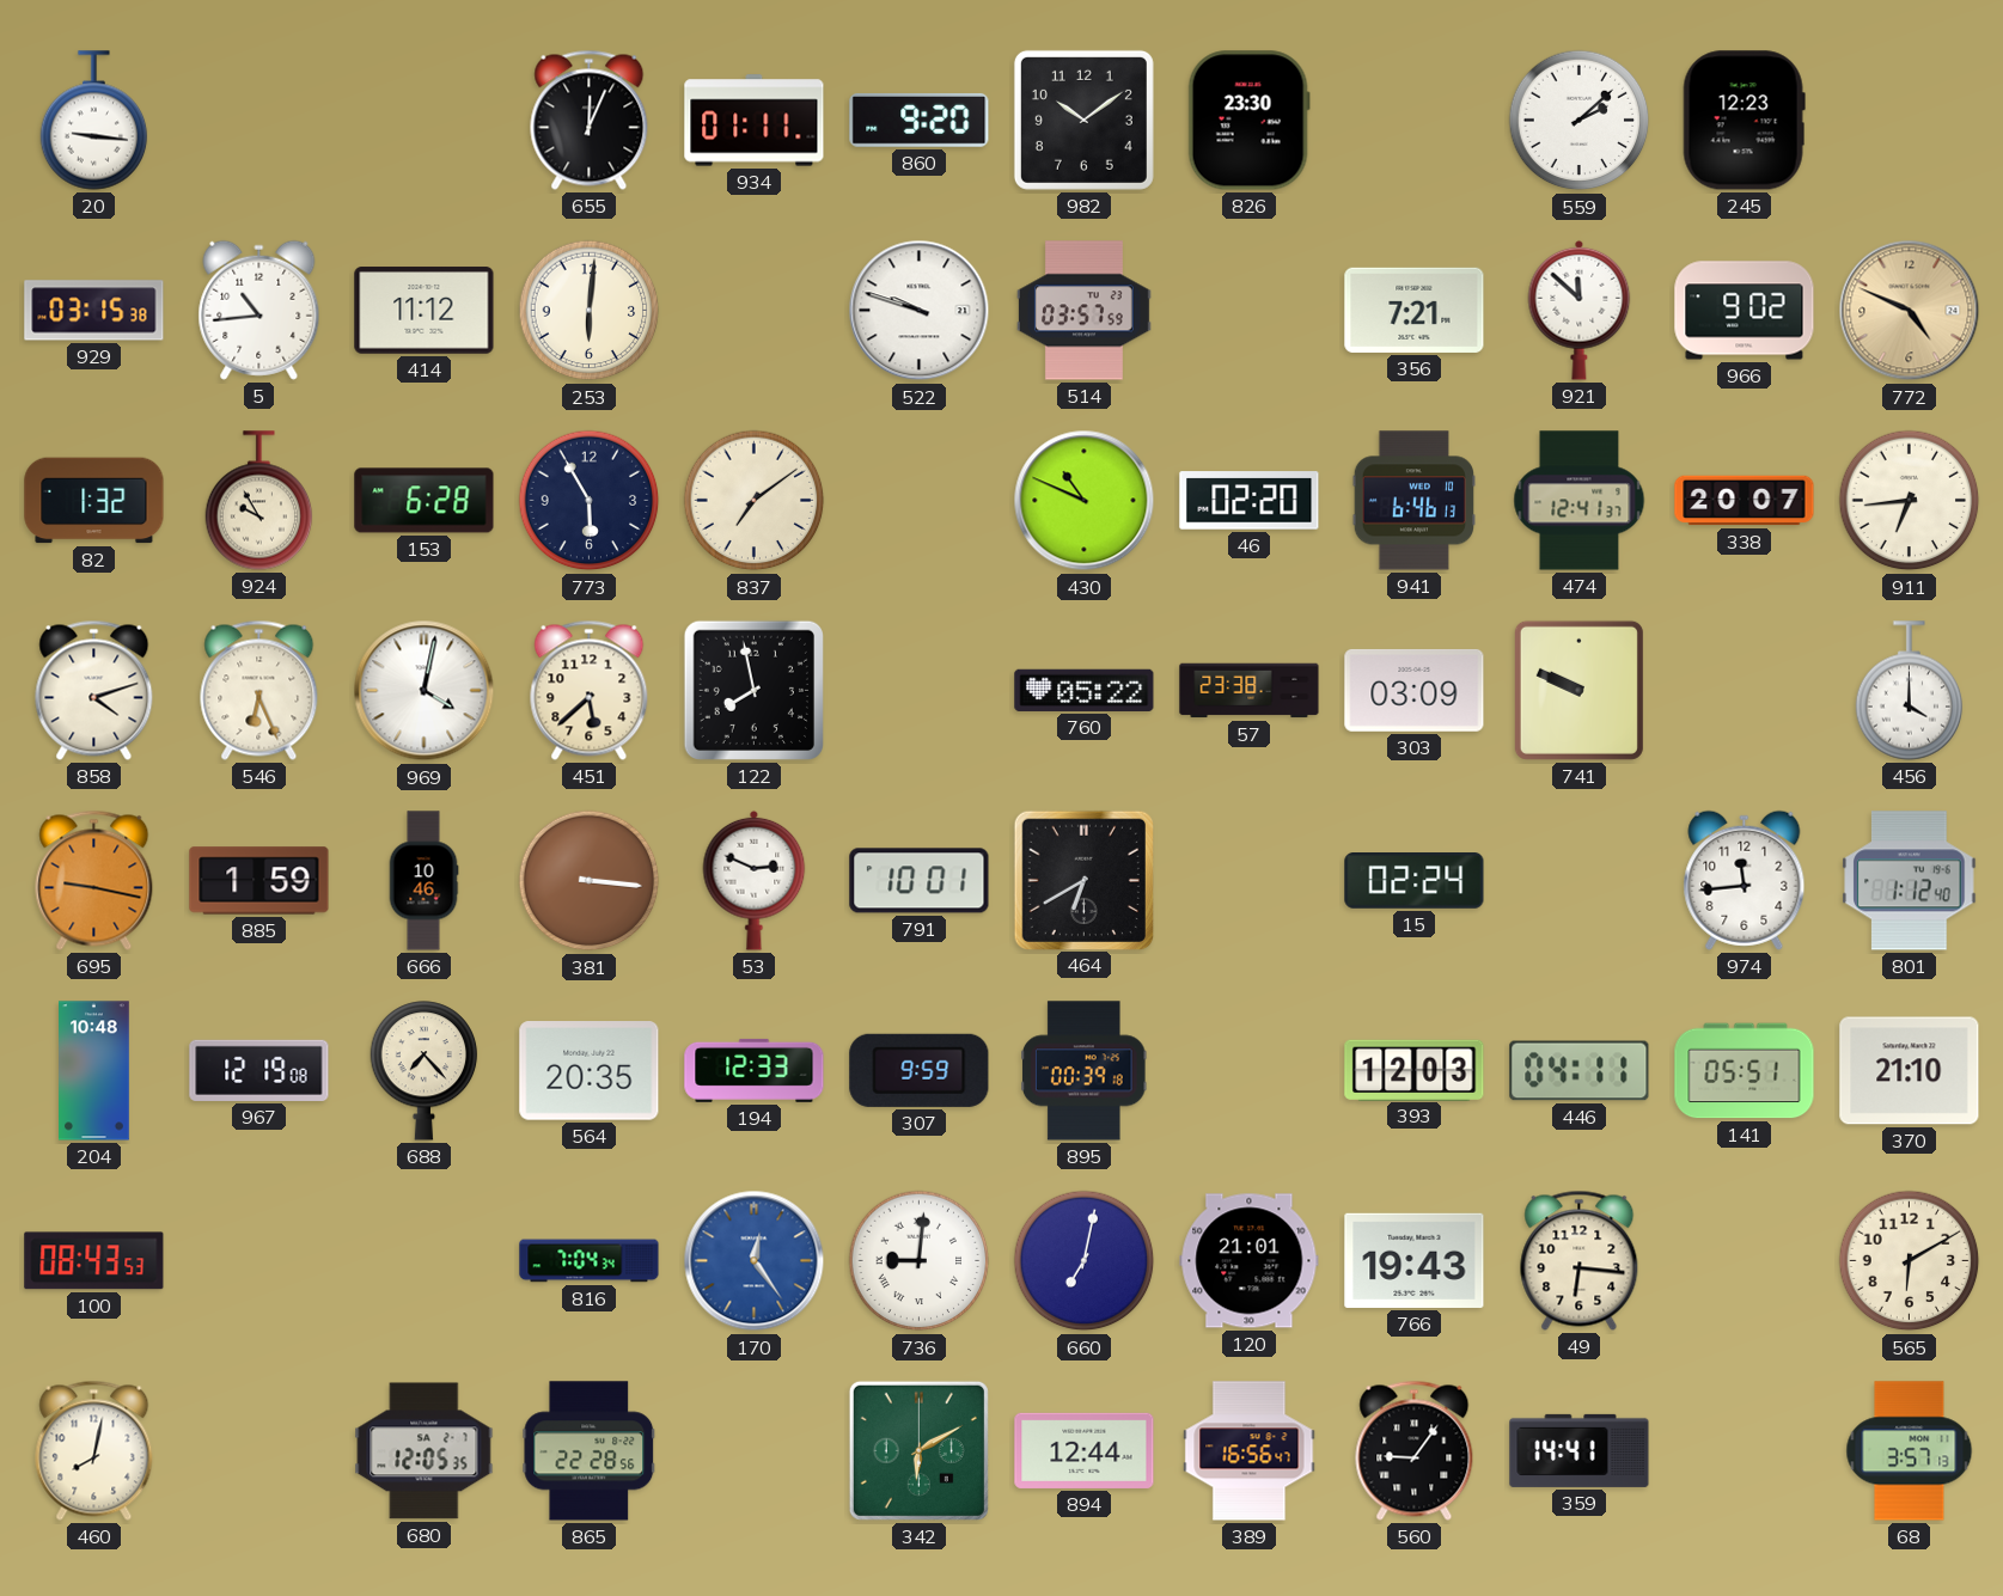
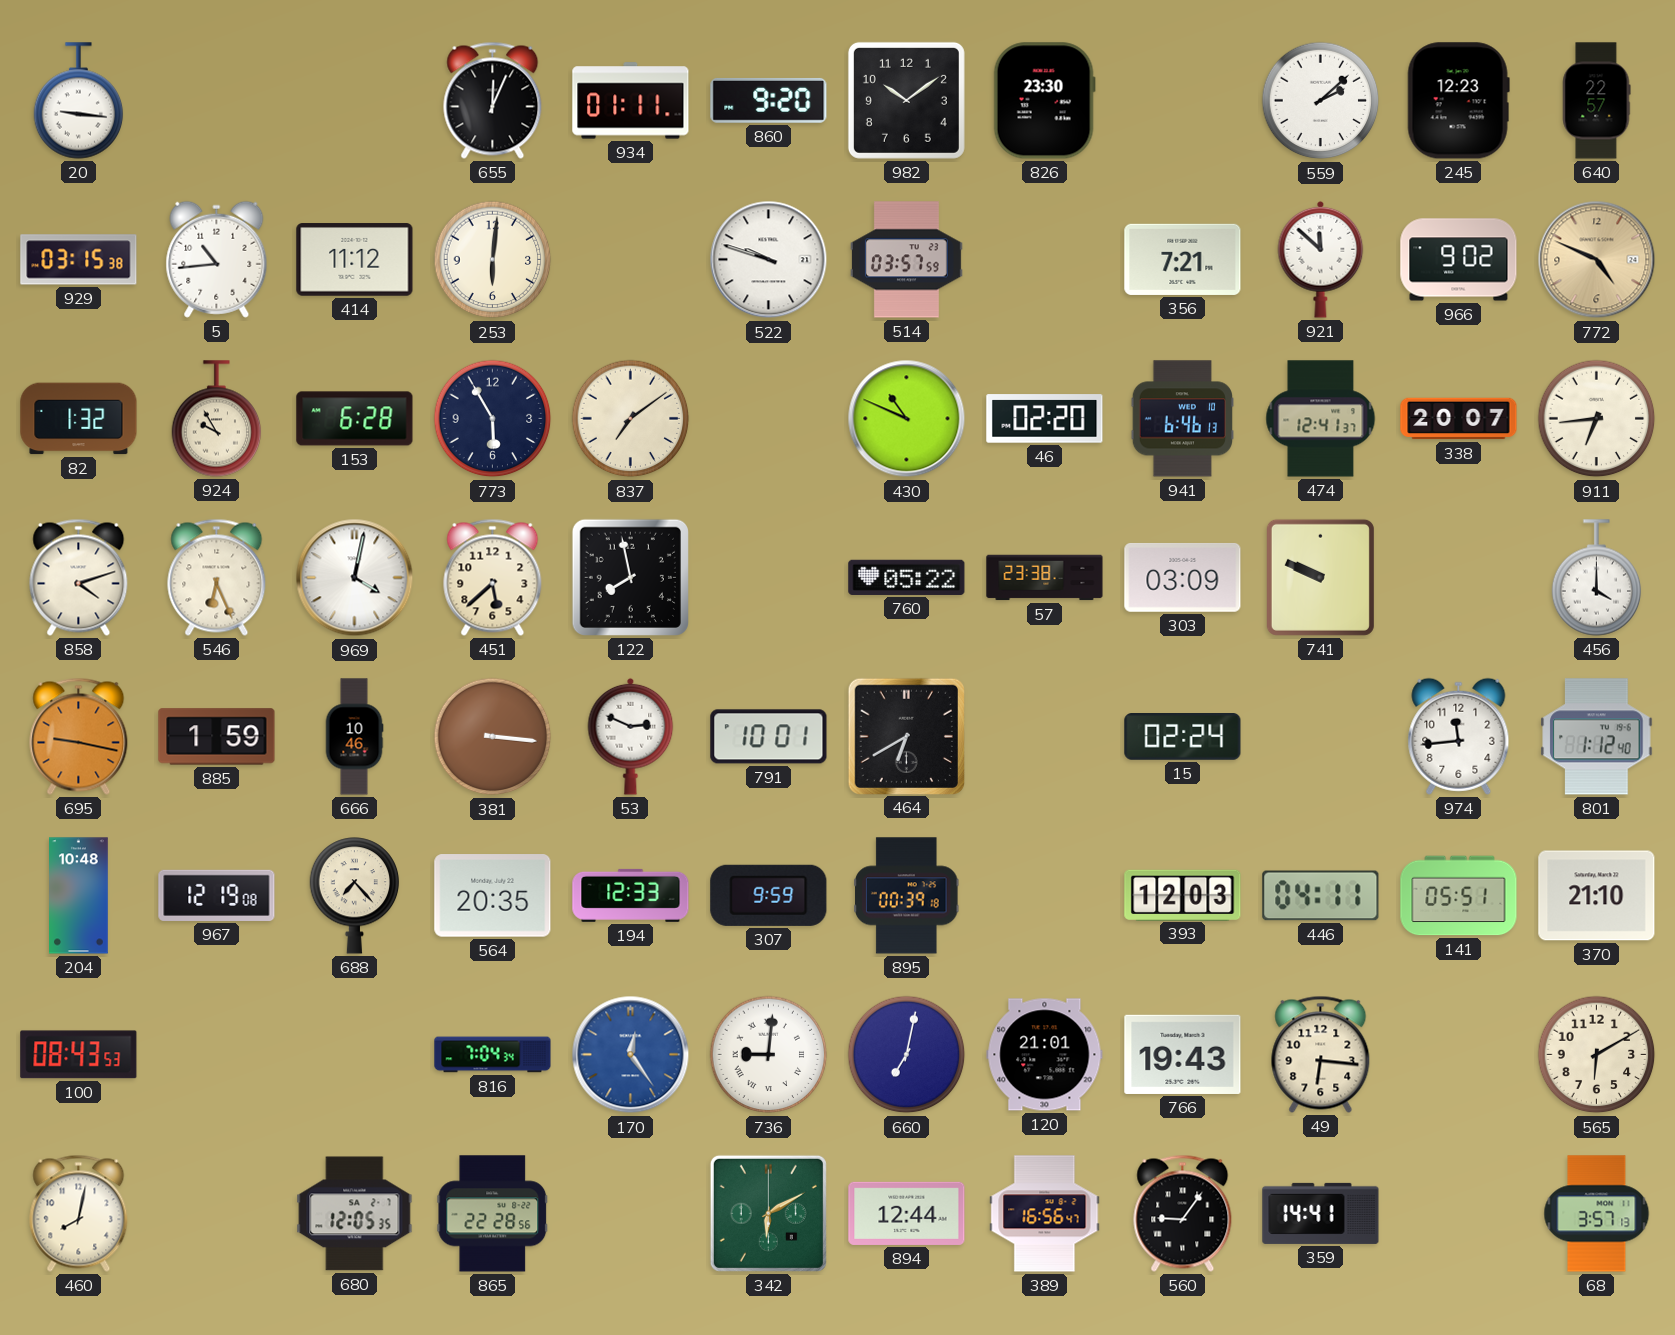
640: none -> 22:57
